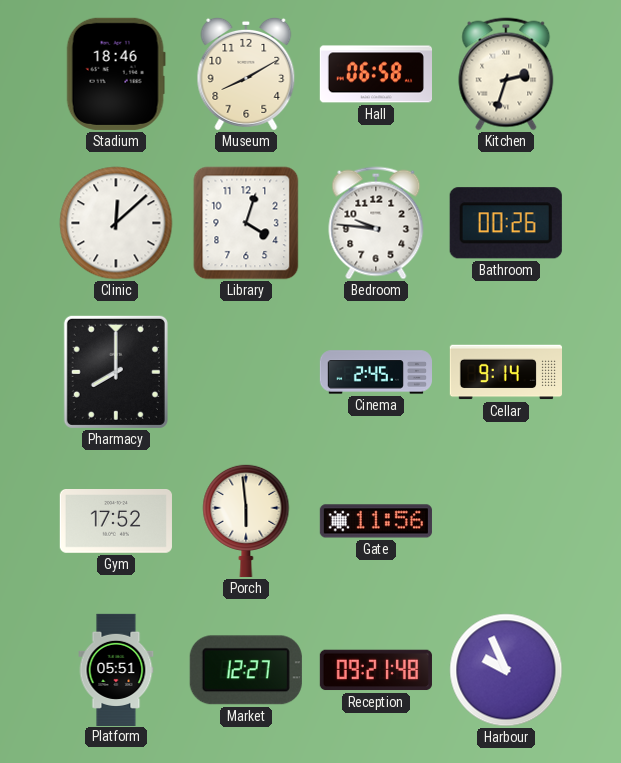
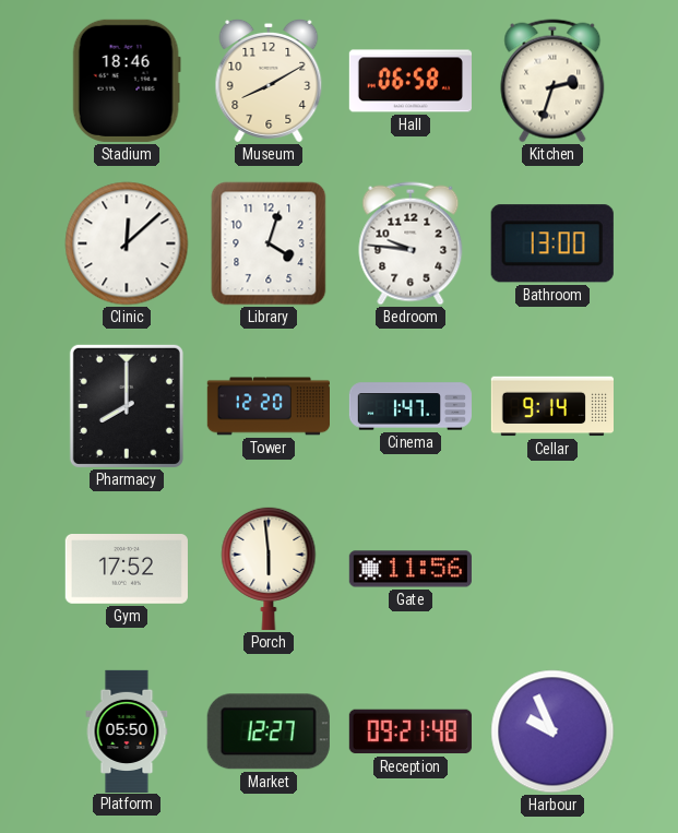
Bathroom: 00:26 -> 13:00
Tower: none -> 12:20
Cinema: 2:45 -> 1:47
Platform: 05:51 -> 05:50
